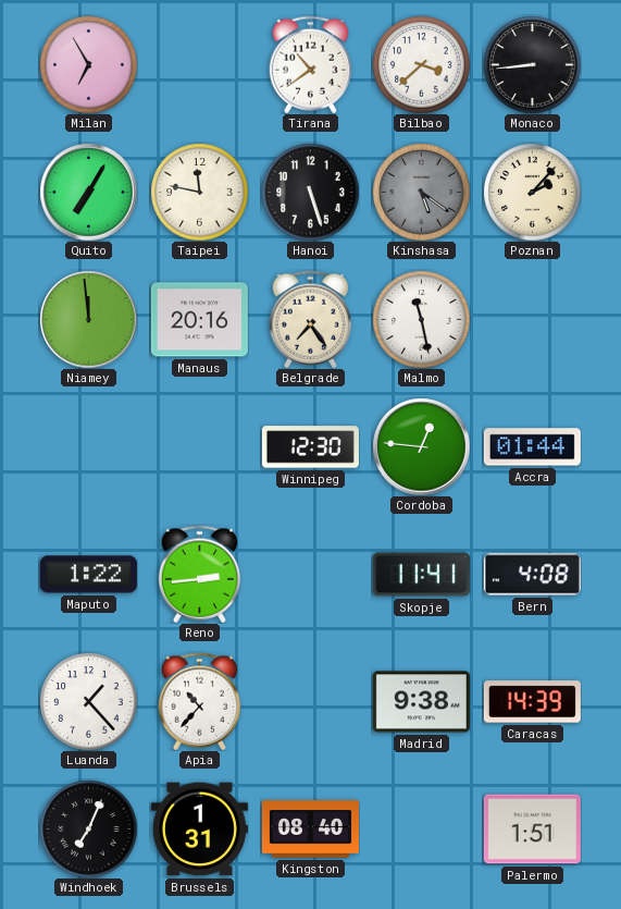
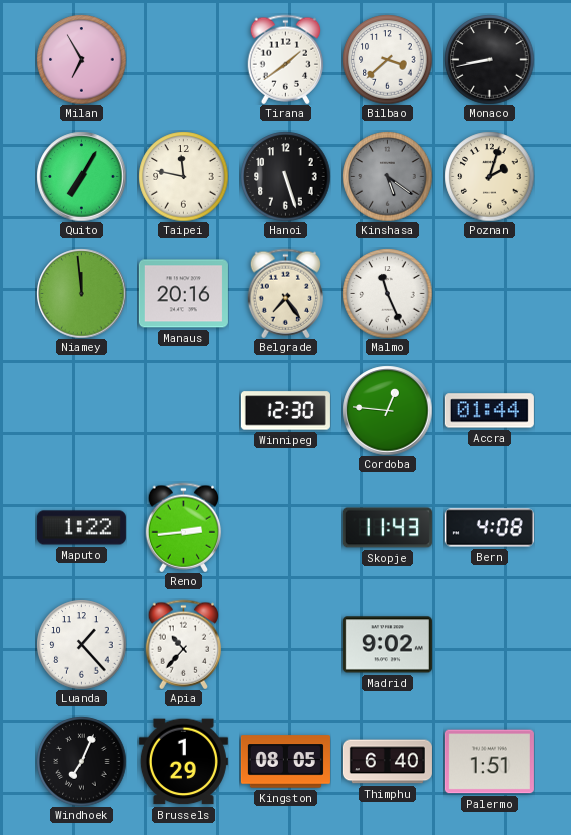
Tirana: 10:39 -> 1:39
Monaco: 8:44 -> 8:43
Poznan: 2:07 -> 2:03
Malmo: 11:28 -> 11:26
Skopje: 11:41 -> 11:43
Madrid: 9:38 -> 9:02
Caracas: 14:39 -> none
Brussels: 1:31 -> 1:29
Kingston: 08:40 -> 08:05
Thimphu: none -> 6:40
